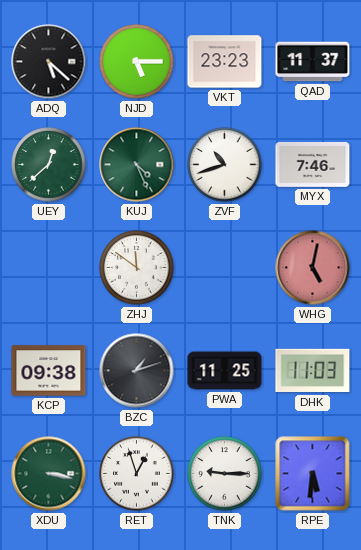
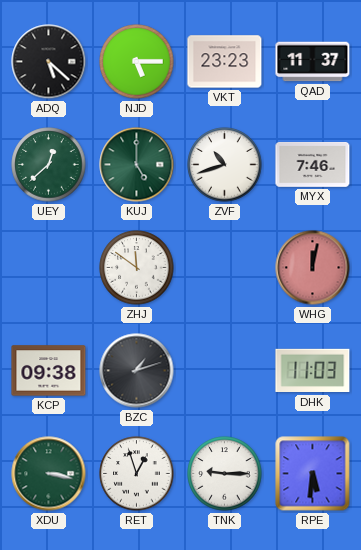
KUJ: 4:26 -> 5:00
WHG: 5:02 -> 12:02
PWA: 11:25 -> none
